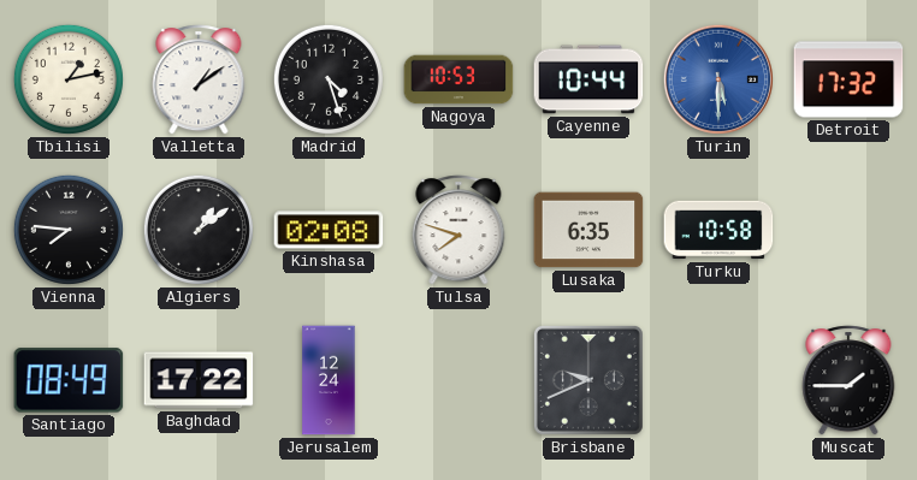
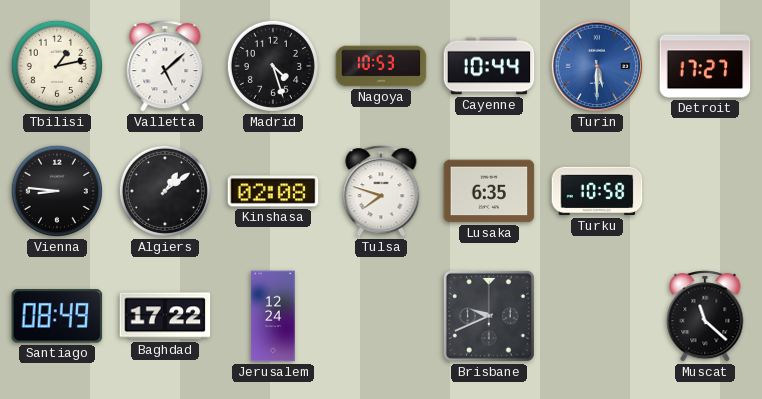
Valletta: 1:09 -> 5:08
Detroit: 17:32 -> 17:27
Vienna: 7:46 -> 8:46
Muscat: 1:45 -> 11:22
